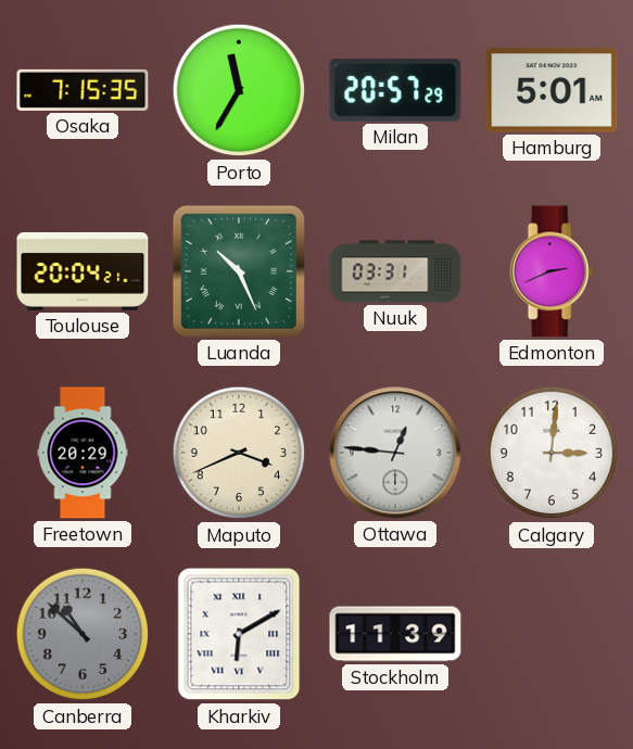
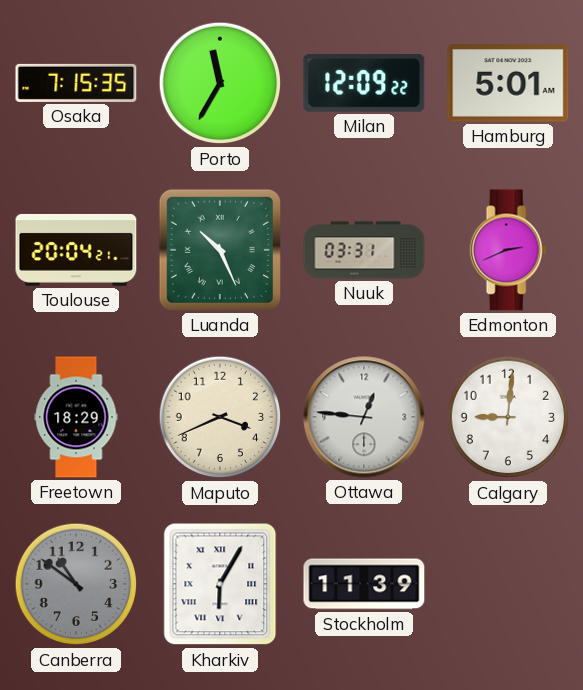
Milan: 20:57 -> 12:09
Freetown: 20:29 -> 18:29
Calgary: 3:01 -> 9:01
Canberra: 10:52 -> 10:51
Kharkiv: 6:10 -> 6:05
